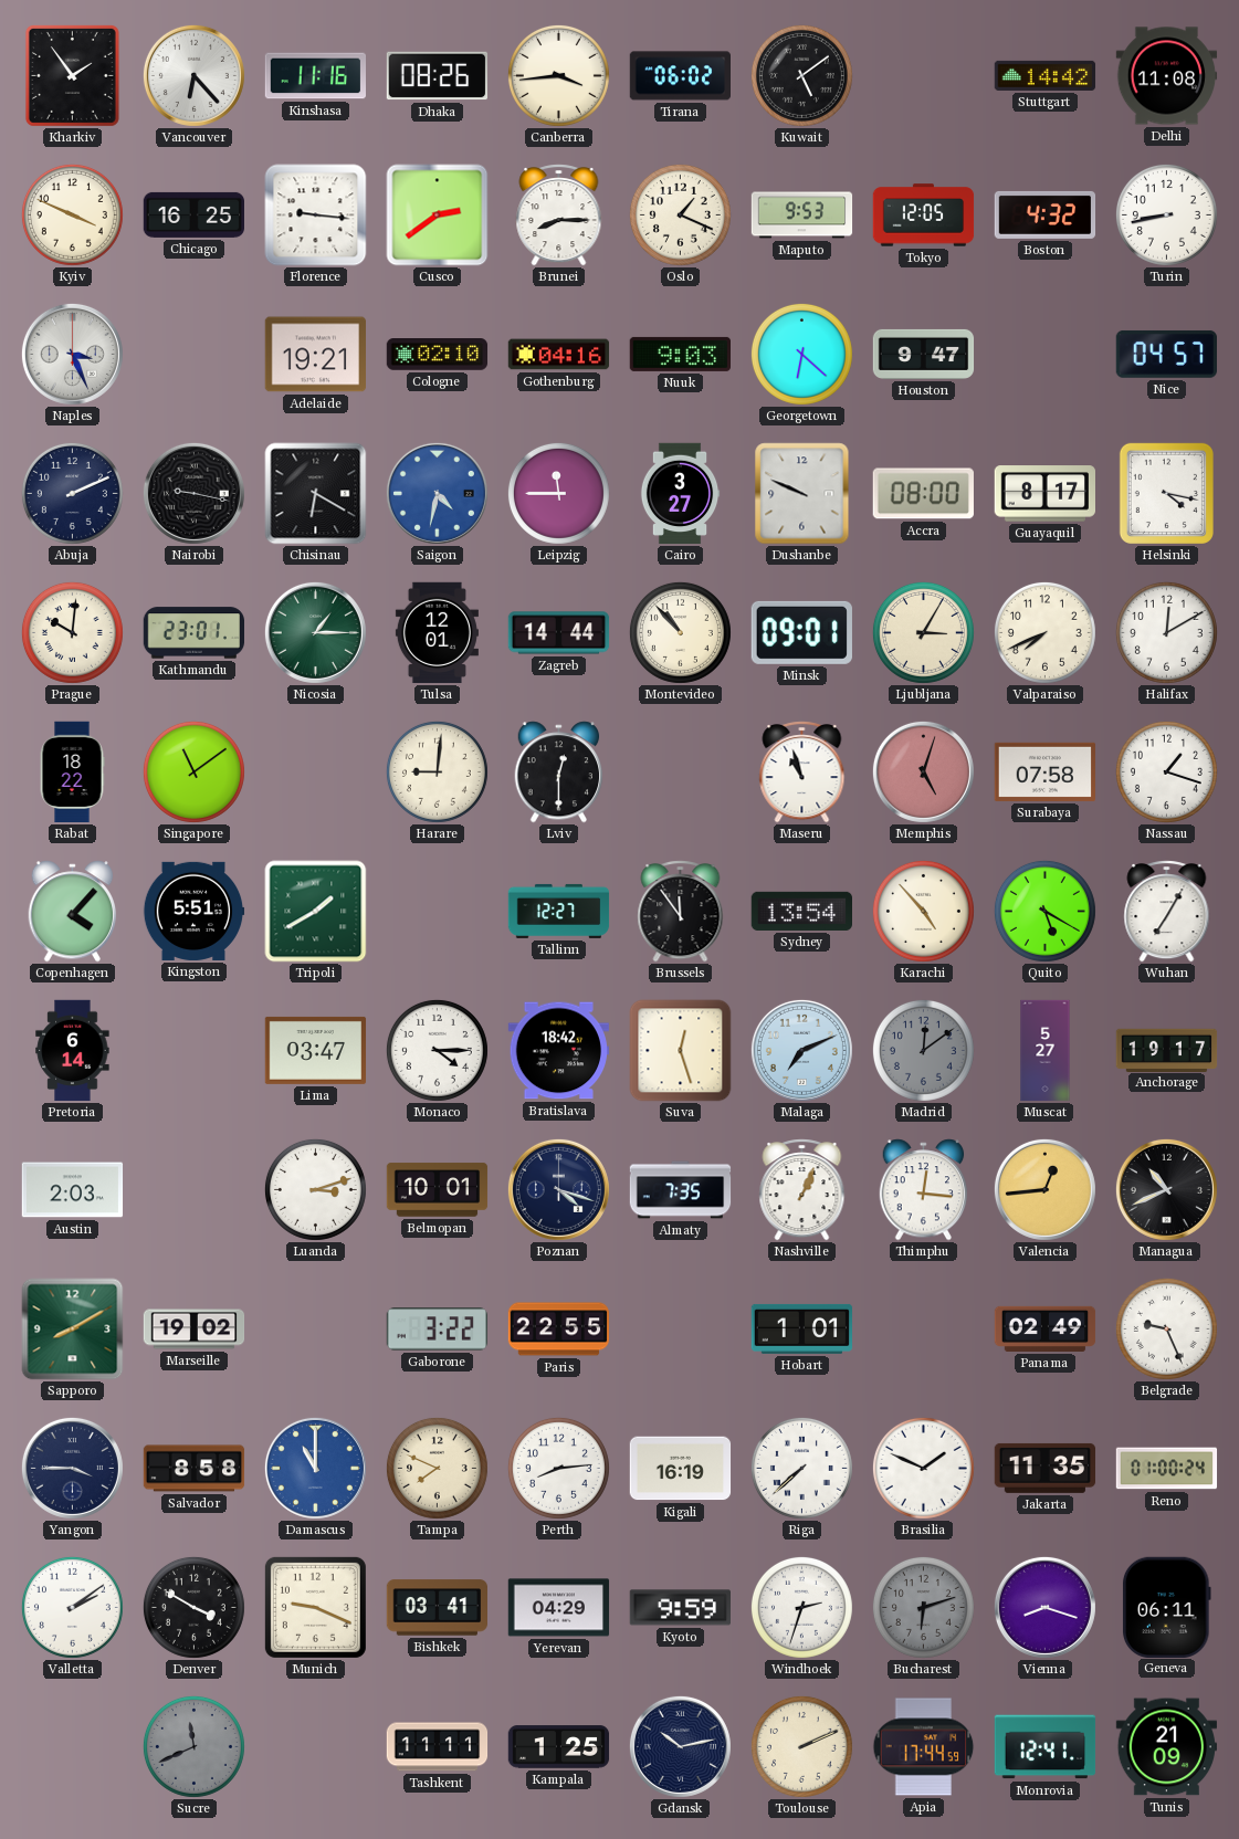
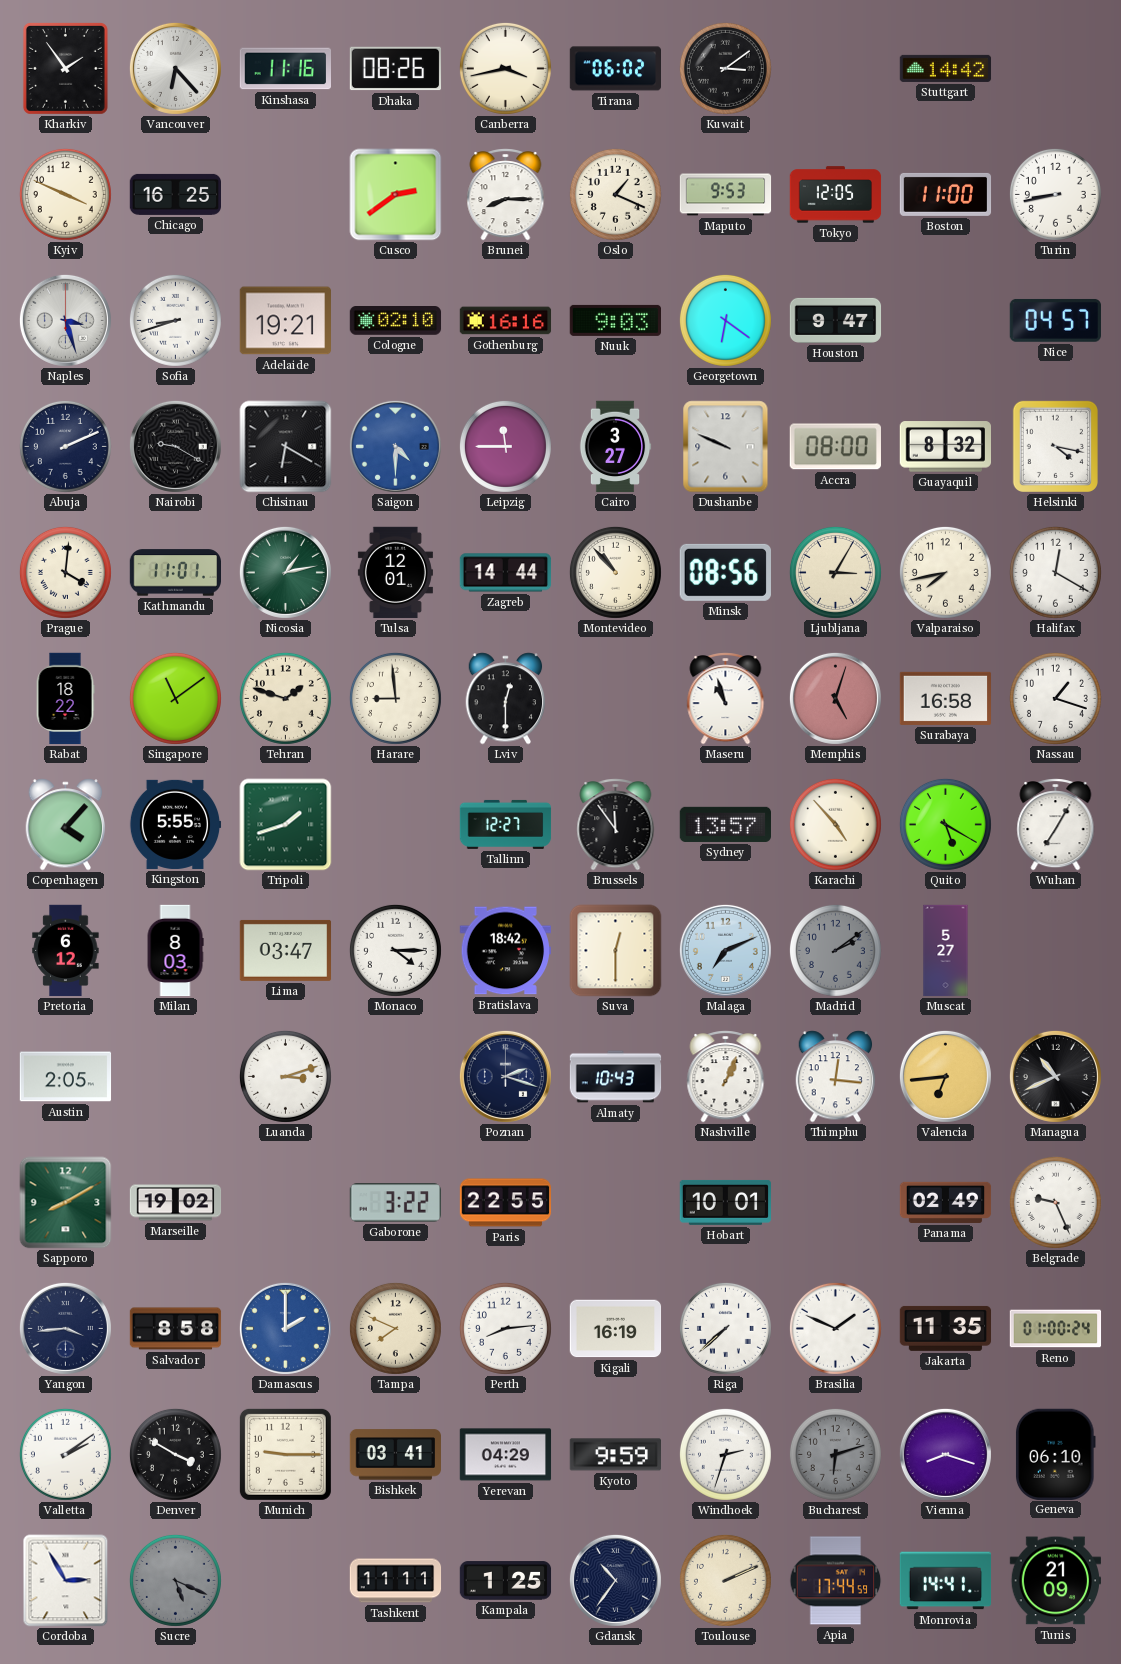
Canberra: 3:44 -> 3:43
Kuwait: 5:09 -> 3:09
Delhi: 11:08 -> none
Florence: 9:16 -> none
Boston: 4:32 -> 11:00
Naples: 3:26 -> 3:27
Sofia: none -> 8:42
Gothenburg: 04:16 -> 16:16
Georgetown: 6:22 -> 6:21
Nairobi: 9:17 -> 9:20
Saigon: 4:32 -> 4:30
Guayaquil: 8:17 -> 8:32
Prague: 10:01 -> 4:01
Kathmandu: 23:01 -> 11:01
Nicosia: 1:15 -> 1:13
Minsk: 09:01 -> 08:56
Valparaiso: 7:41 -> 7:43
Halifax: 12:10 -> 12:20
Tehran: none -> 1:48
Harare: 9:01 -> 8:59
Surabaya: 07:58 -> 16:58
Kingston: 5:51 -> 5:55
Tripoli: 1:40 -> 1:42
Sydney: 13:54 -> 13:57
Pretoria: 6:14 -> 6:12
Milan: none -> 8:03
Suva: 12:27 -> 12:30
Madrid: 12:09 -> 2:09
Anchorage: 19:17 -> none
Austin: 2:03 -> 2:05
Belmopan: 10:01 -> none
Poznan: 4:18 -> 2:18
Almaty: 7:35 -> 10:43
Valencia: 12:44 -> 6:44
Hobart: 1:01 -> 10:01
Yangon: 3:45 -> 3:44
Damascus: 11:00 -> 2:00
Munich: 9:19 -> 9:15
Geneva: 06:11 -> 06:10
Cordoba: none -> 2:55
Sucre: 11:41 -> 5:19
Gdansk: 10:13 -> 10:36
Monrovia: 12:41 -> 14:41
